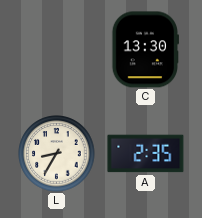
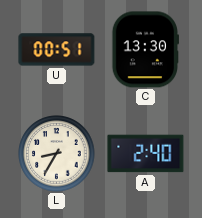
U: none -> 00:51
A: 2:35 -> 2:40
